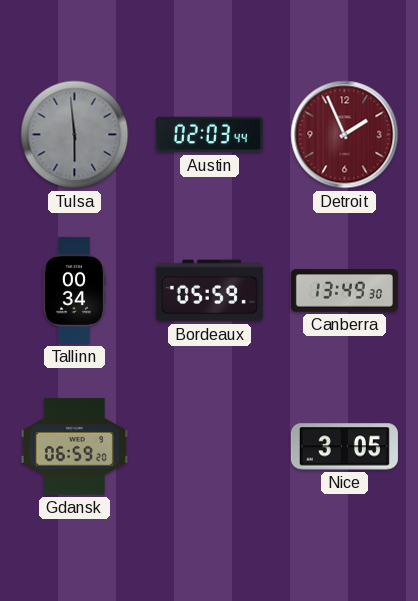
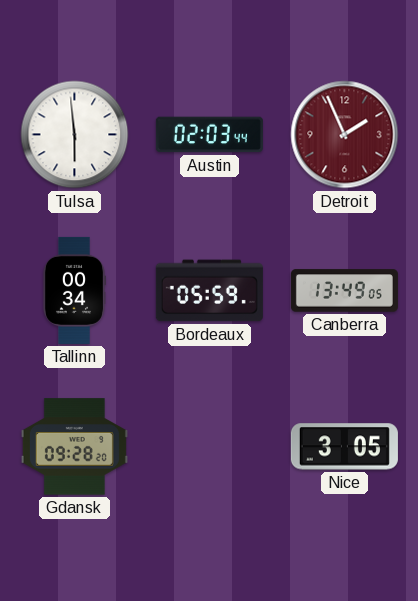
Tulsa dial: grey -> white
Canberra: 13:49:30 -> 13:49:05
Gdansk: 06:59 -> 09:28
